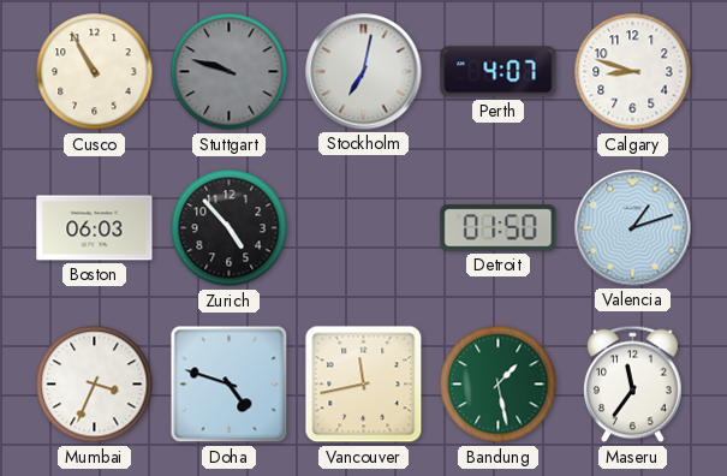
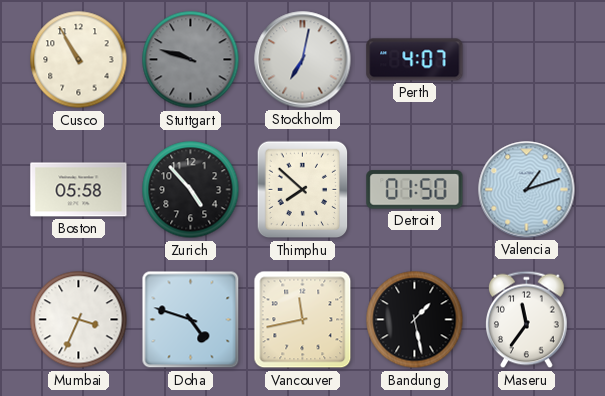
Calgary: 8:48 -> none
Boston: 06:03 -> 05:58
Thimphu: none -> 7:52
Bandung dial: green -> black
